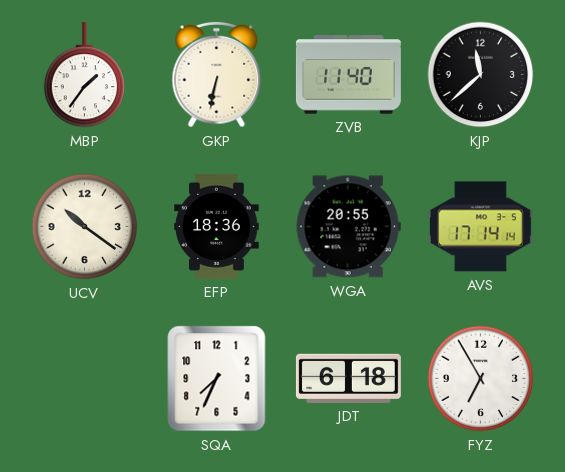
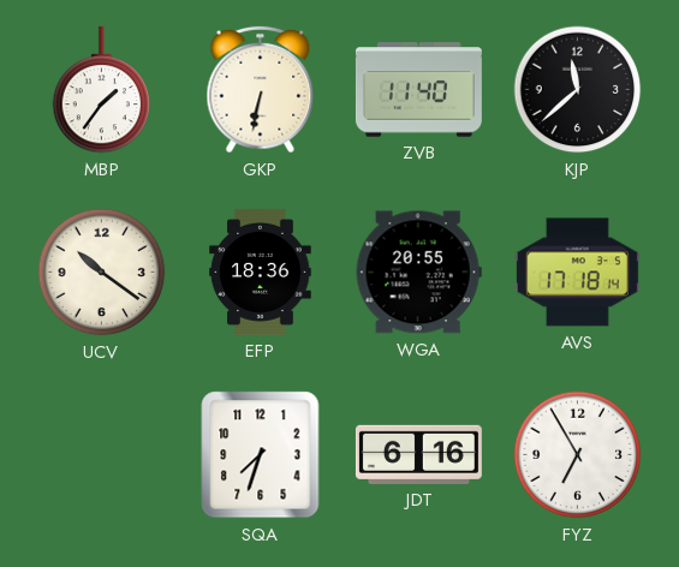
AVS: 17:14 -> 17:18
SQA: 7:34 -> 7:33
JDT: 6:18 -> 6:16
